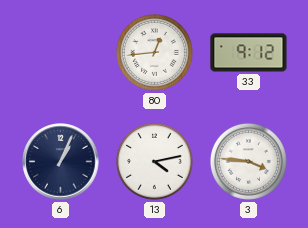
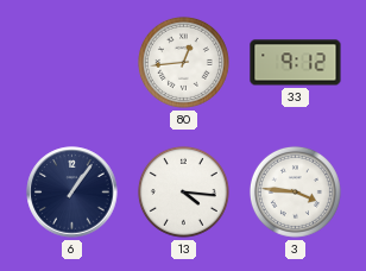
6: 1:04 -> 1:06
13: 4:13 -> 4:16
